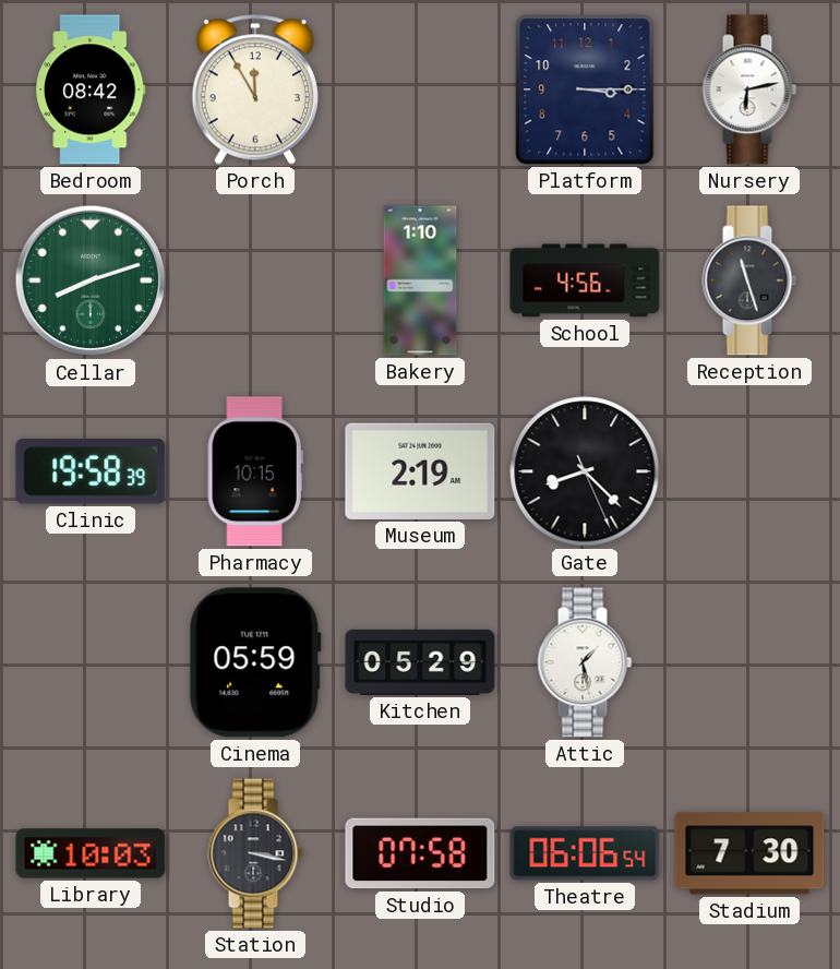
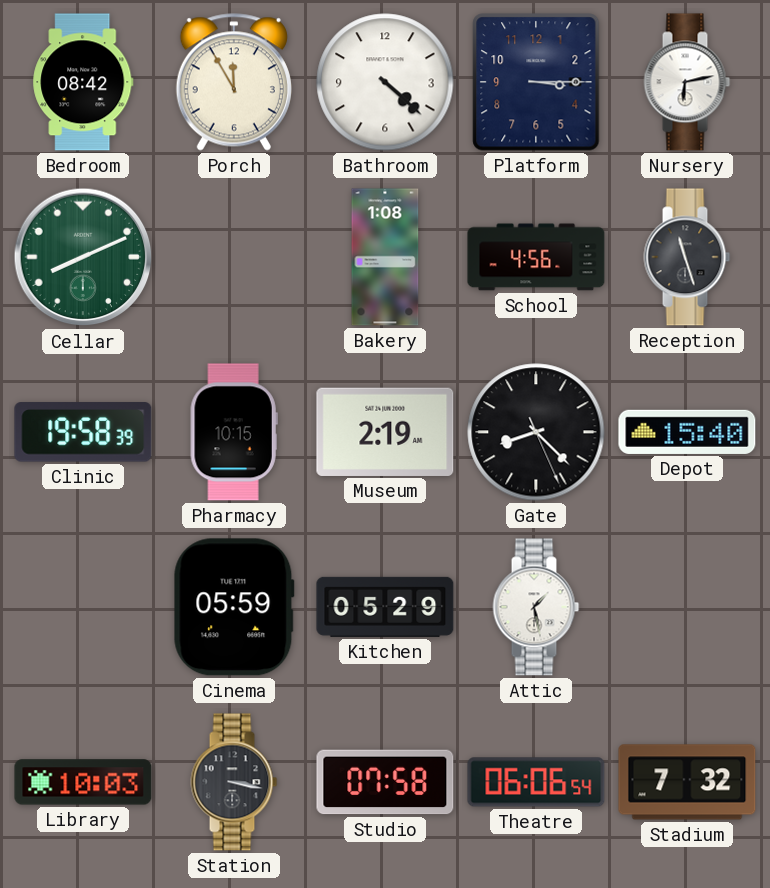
Bathroom: none -> 4:22
Cellar: 8:12 -> 8:11
Bakery: 1:10 -> 1:08
Depot: none -> 15:40
Stadium: 7:30 -> 7:32
